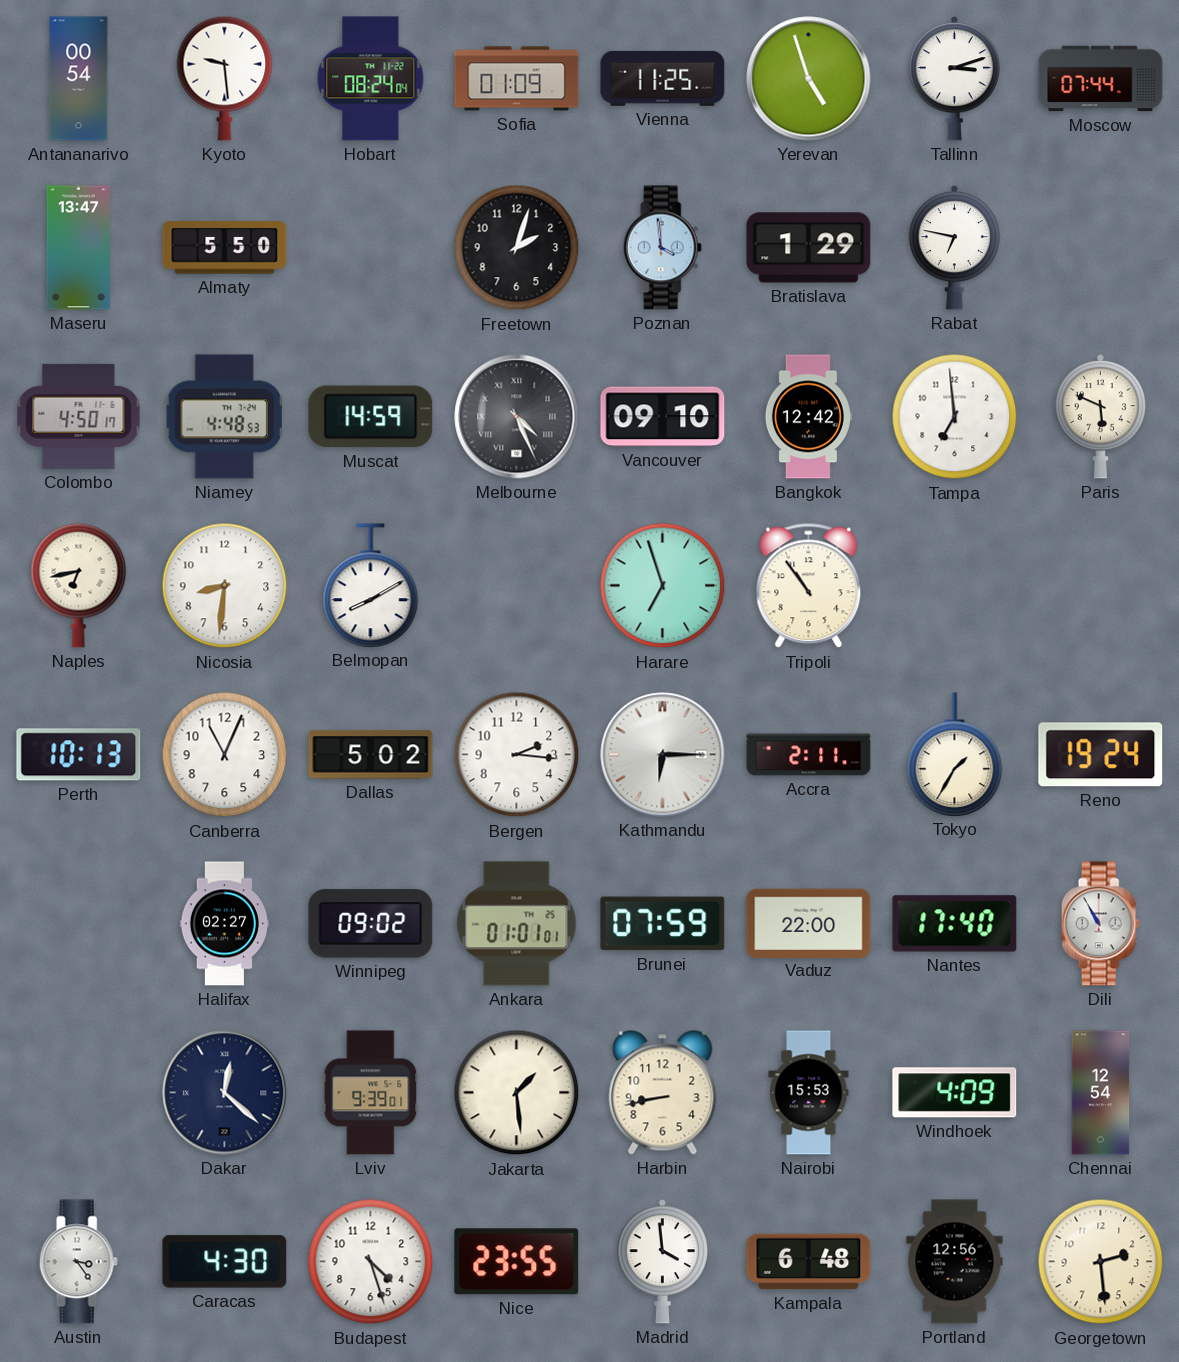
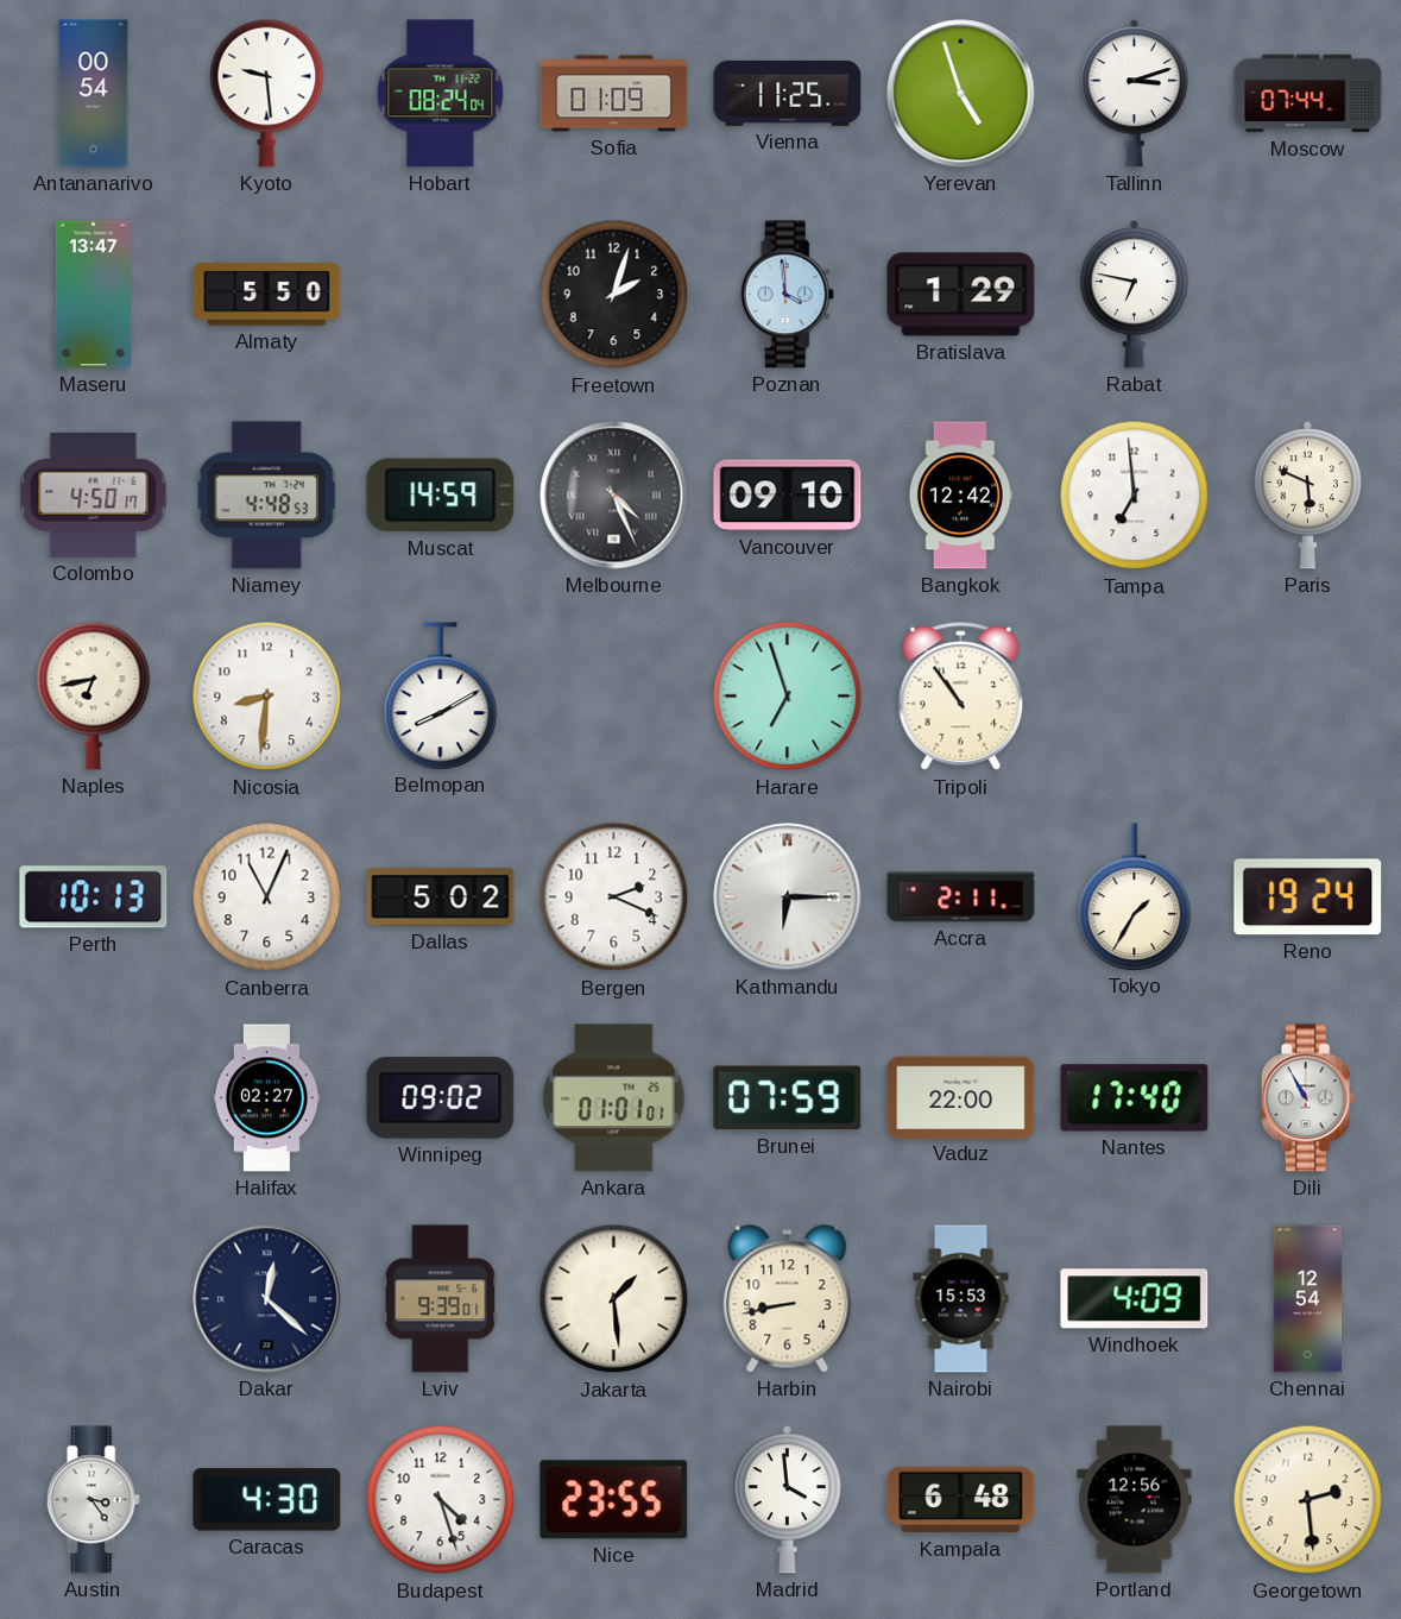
Bergen: 2:16 -> 2:19
